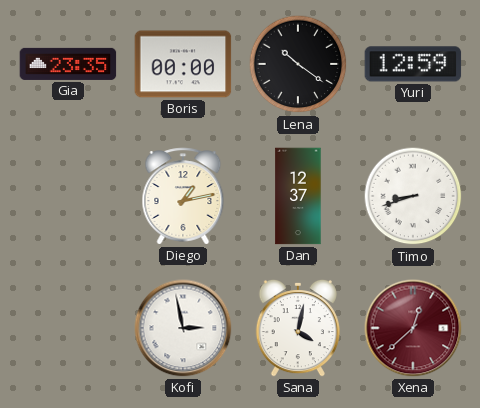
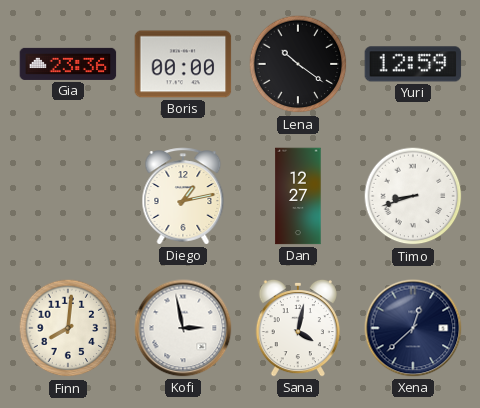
Gia: 23:35 -> 23:36
Dan: 12:37 -> 12:27
Finn: none -> 8:01
Xena dial: burgundy -> navy
